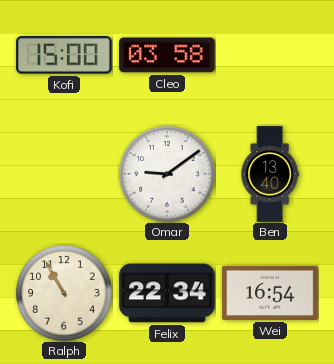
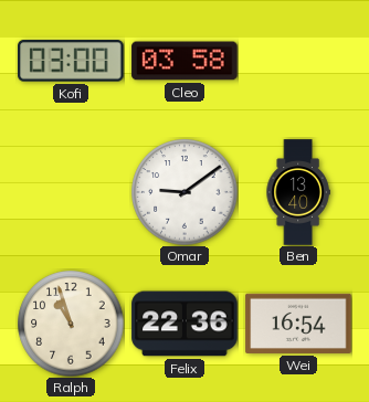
Kofi: 15:00 -> 03:00
Ralph: 10:55 -> 10:57
Felix: 22:34 -> 22:36
